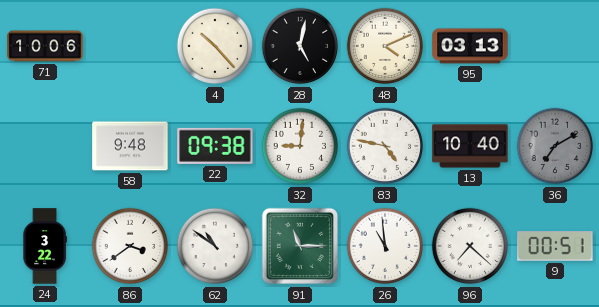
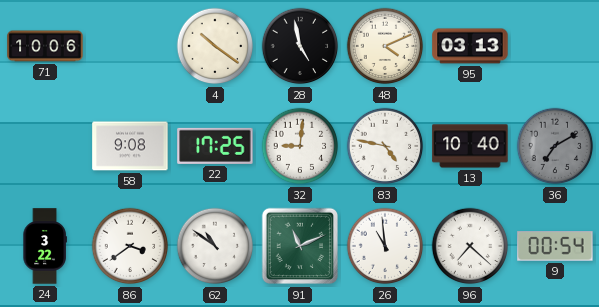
4: 10:23 -> 10:21
28: 5:02 -> 4:58
58: 9:48 -> 9:08
22: 09:38 -> 17:25
91: 11:15 -> 11:11
9: 00:51 -> 00:54
